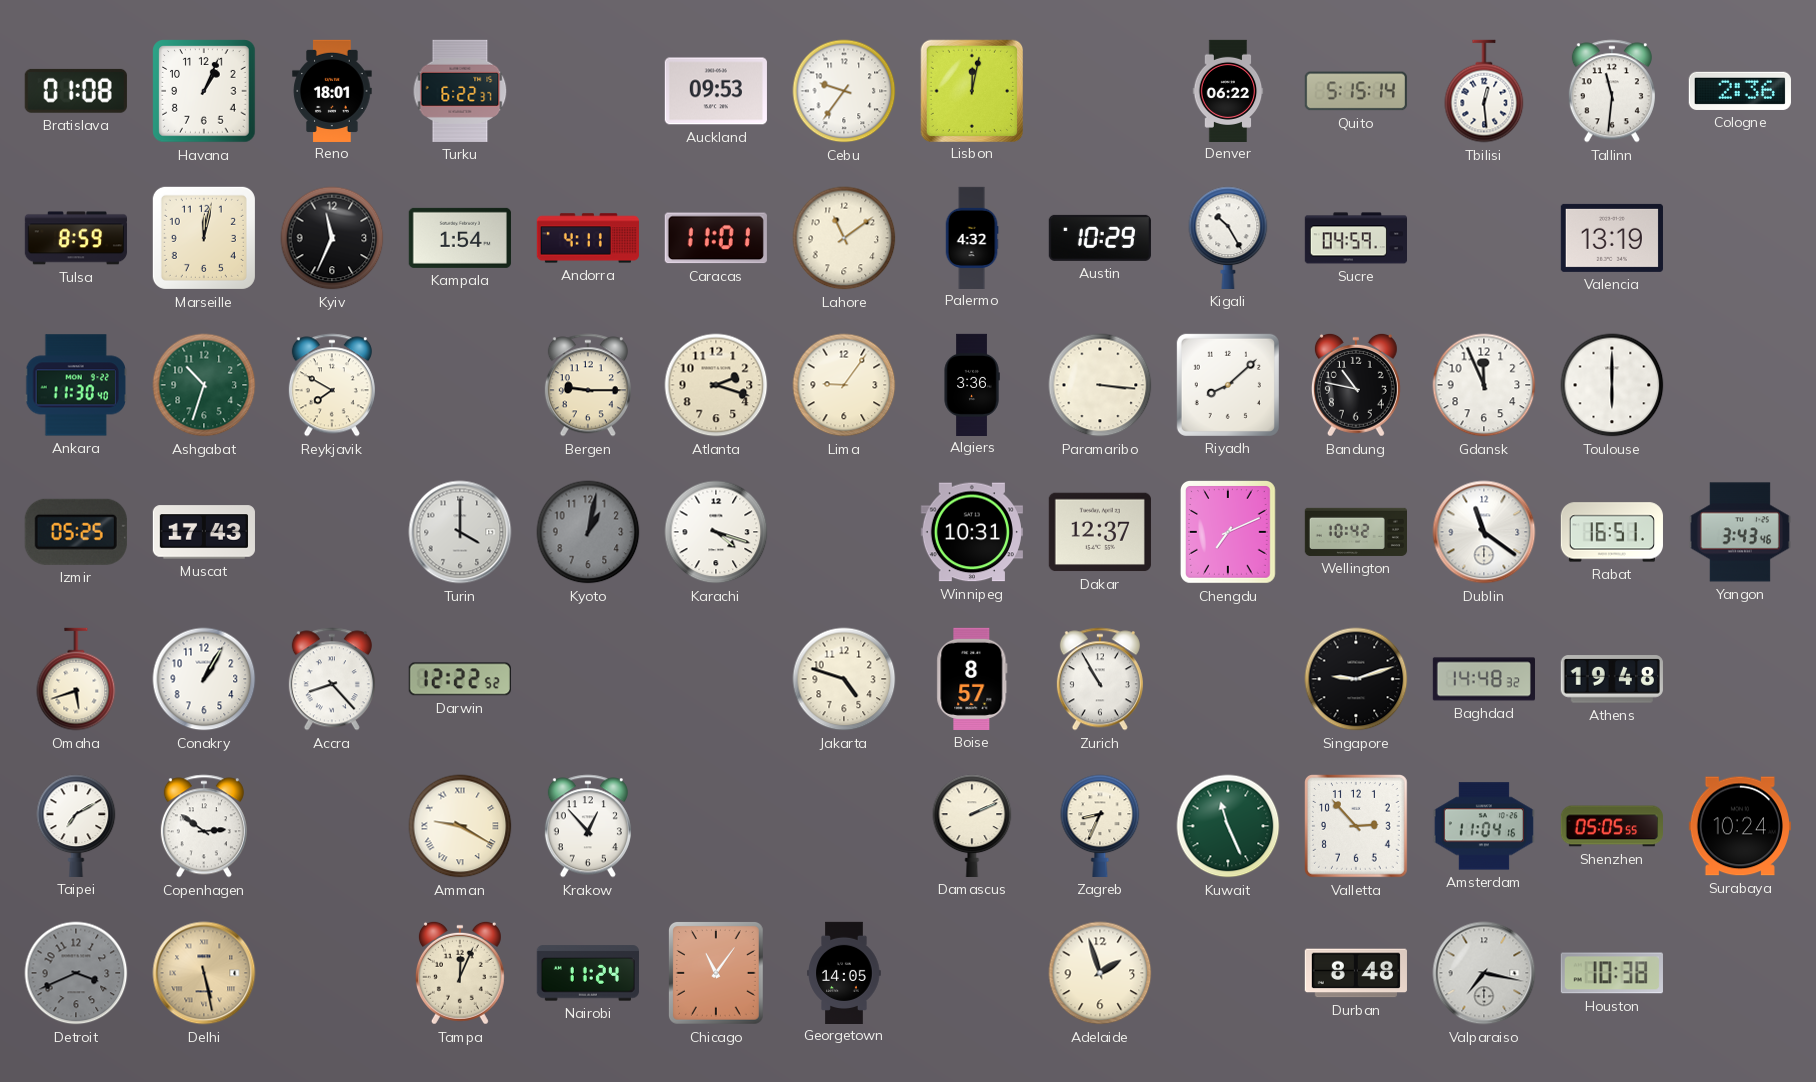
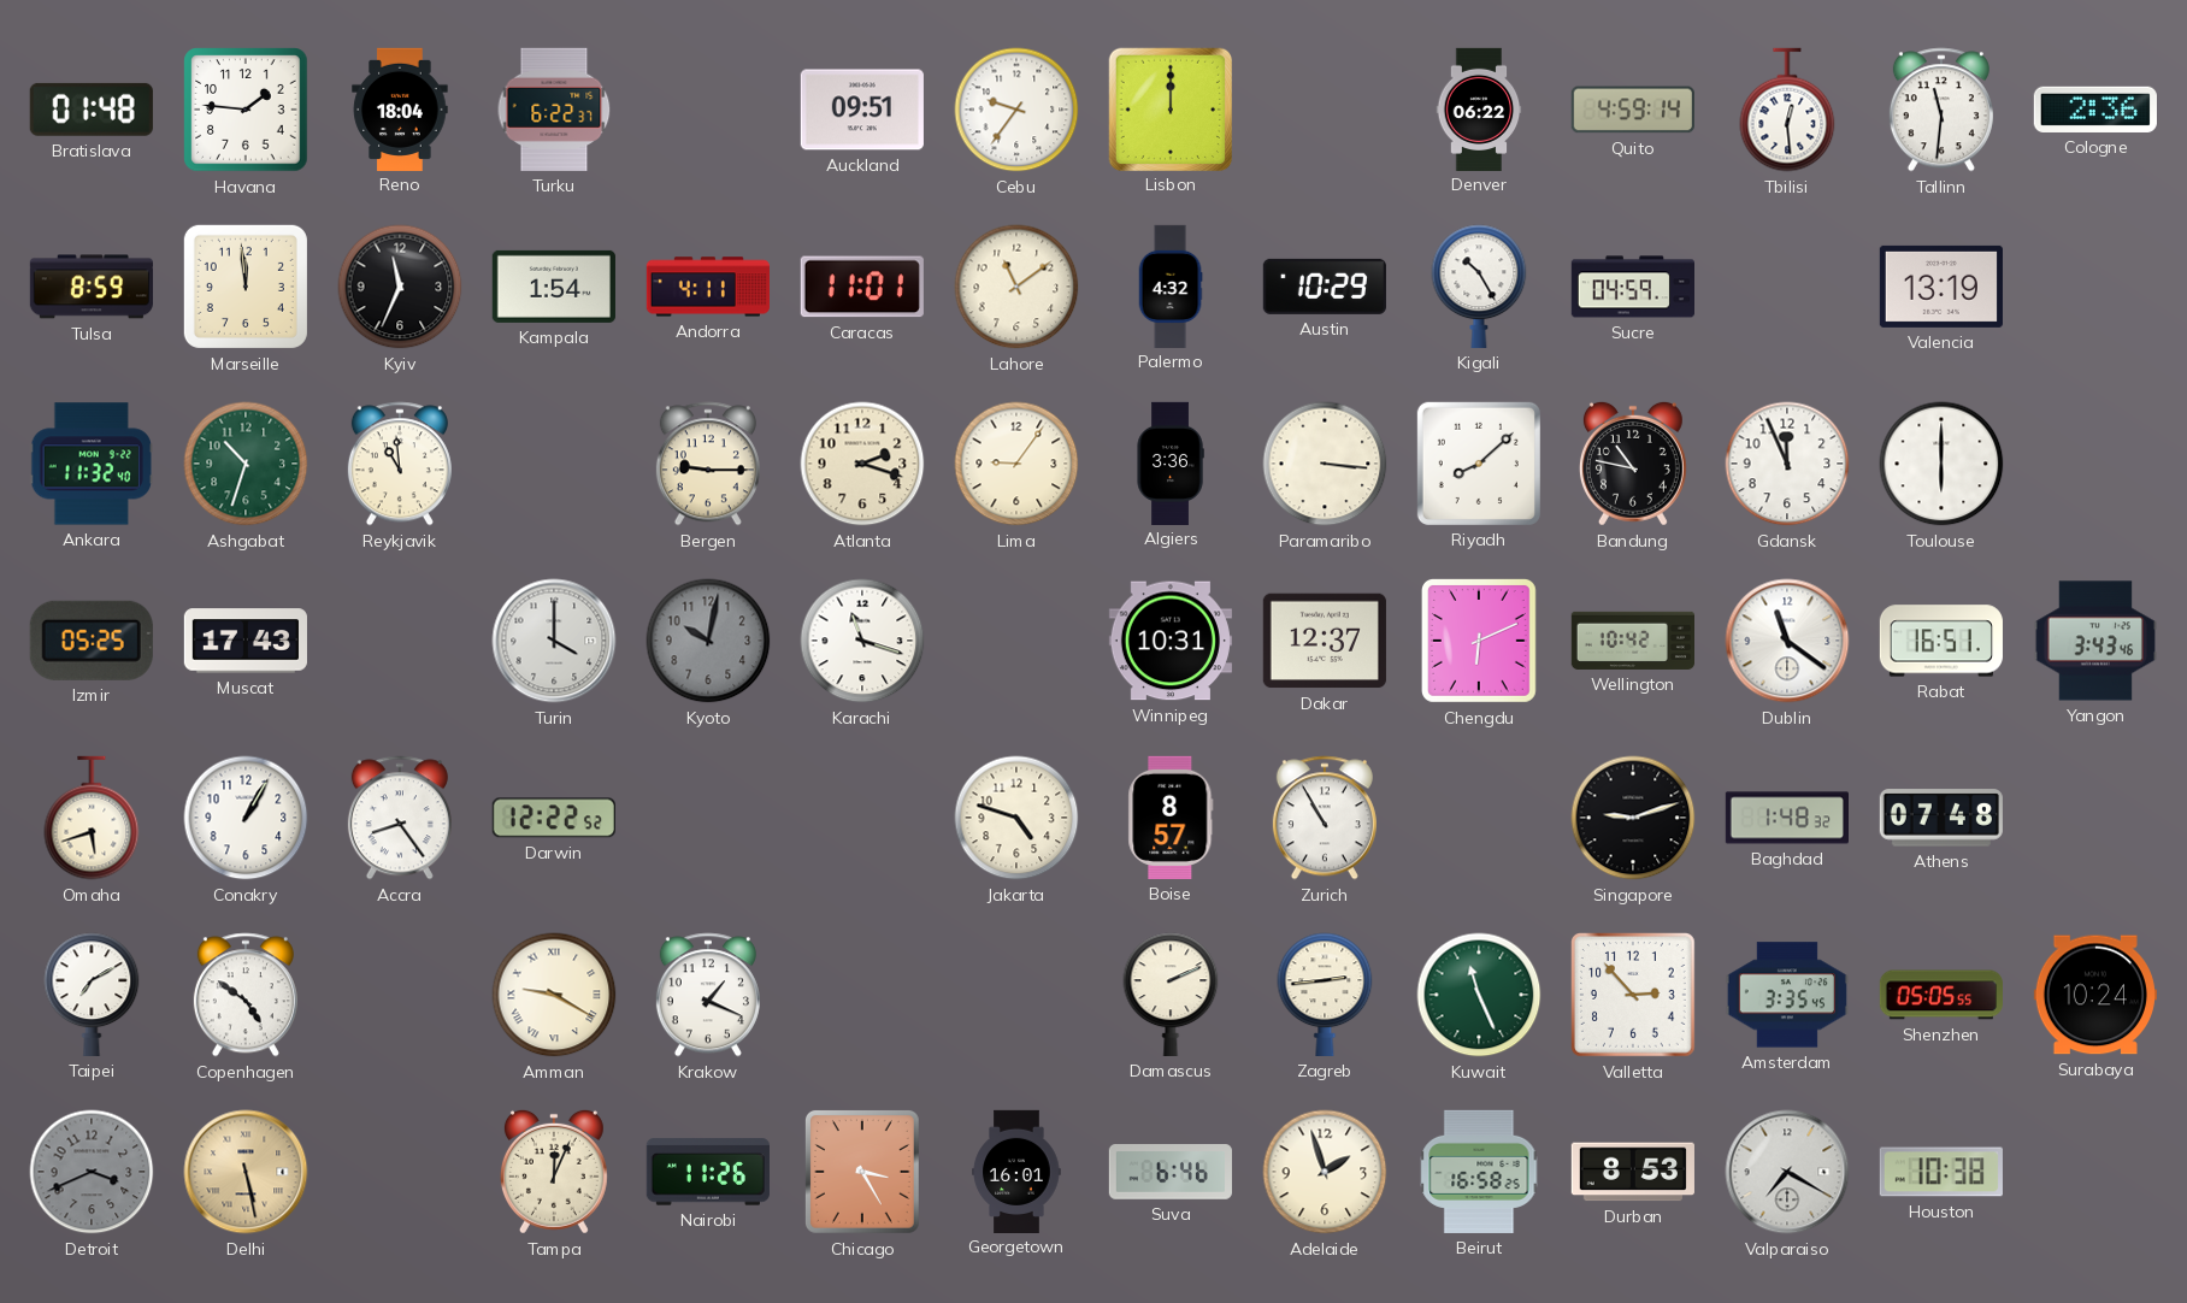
Bratislava: 01:08 -> 01:48
Havana: 1:04 -> 1:46
Reno: 18:01 -> 18:04
Auckland: 09:53 -> 09:51
Lisbon: 12:02 -> 12:00
Quito: 5:15 -> 4:59
Marseille: 12:02 -> 11:59
Ankara: 11:30 -> 11:32
Reykjavik: 7:50 -> 10:59
Kyoto: 1:02 -> 10:02
Karachi: 4:18 -> 11:18
Chengdu: 7:11 -> 6:11
Accra: 8:23 -> 8:24
Baghdad: 14:48 -> 1:48
Athens: 19:48 -> 07:48
Copenhagen: 2:51 -> 4:51
Krakow: 12:53 -> 1:19
Zagreb: 8:34 -> 2:44
Amsterdam: 11:04 -> 3:35
Nairobi: 11:24 -> 11:26
Chicago: 11:06 -> 3:25
Georgetown: 14:05 -> 16:01
Suva: none -> 6:46
Beirut: none -> 16:58
Durban: 8:48 -> 8:53
Valparaiso: 7:17 -> 7:20
